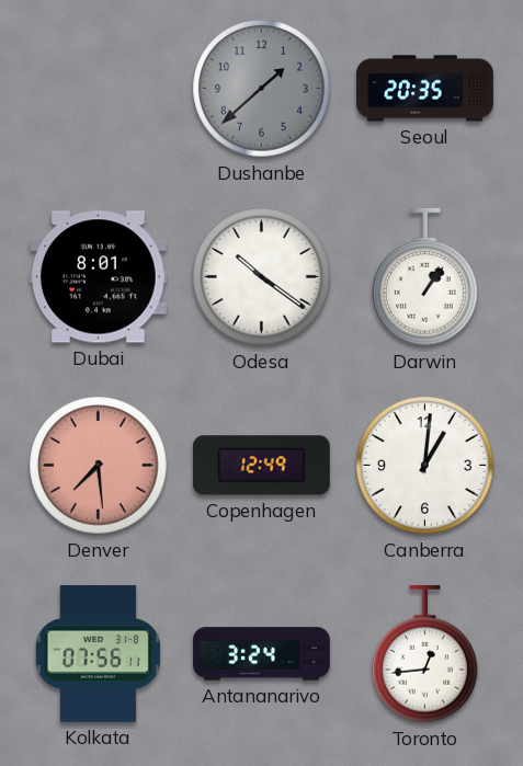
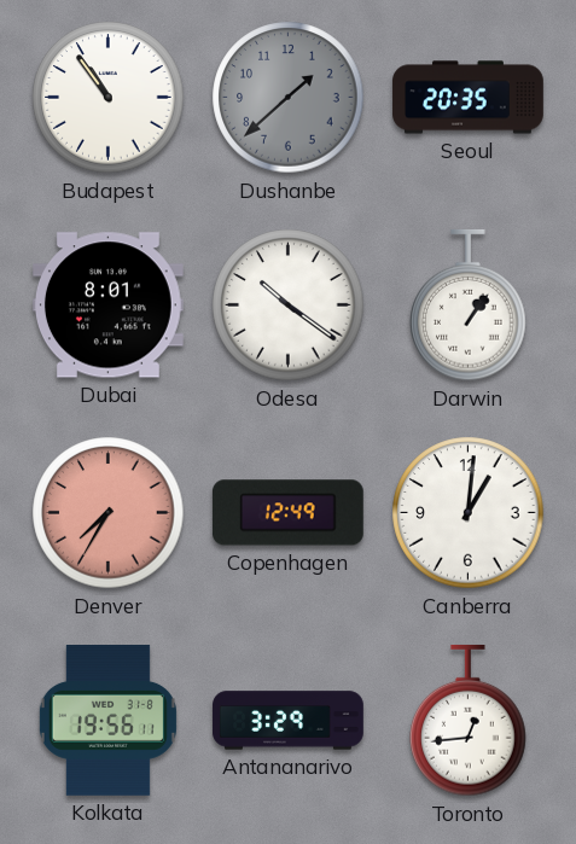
Budapest: none -> 10:54
Denver: 7:29 -> 7:35
Kolkata: 07:56 -> 19:56
Antananarivo: 3:24 -> 3:29
